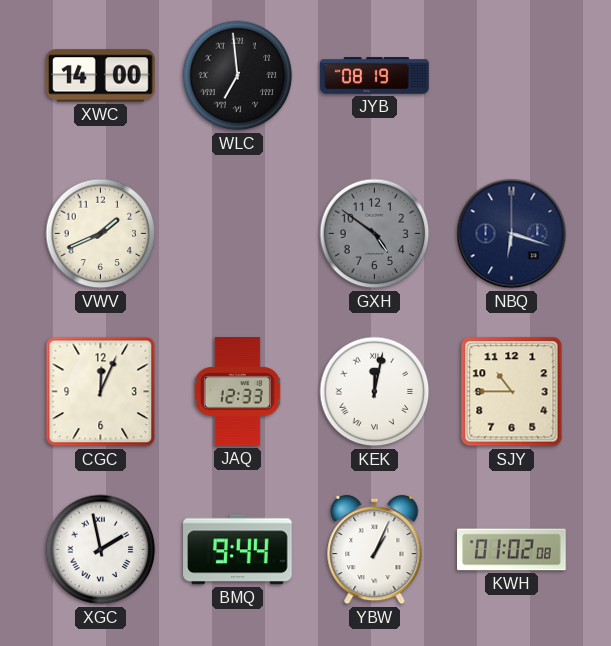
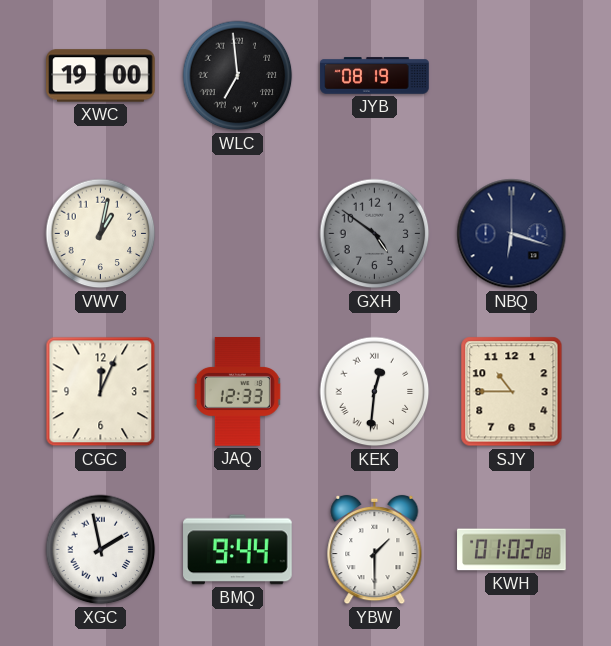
XWC: 14:00 -> 19:00
VWV: 1:41 -> 1:02
KEK: 12:02 -> 12:31
YBW: 1:04 -> 1:30
